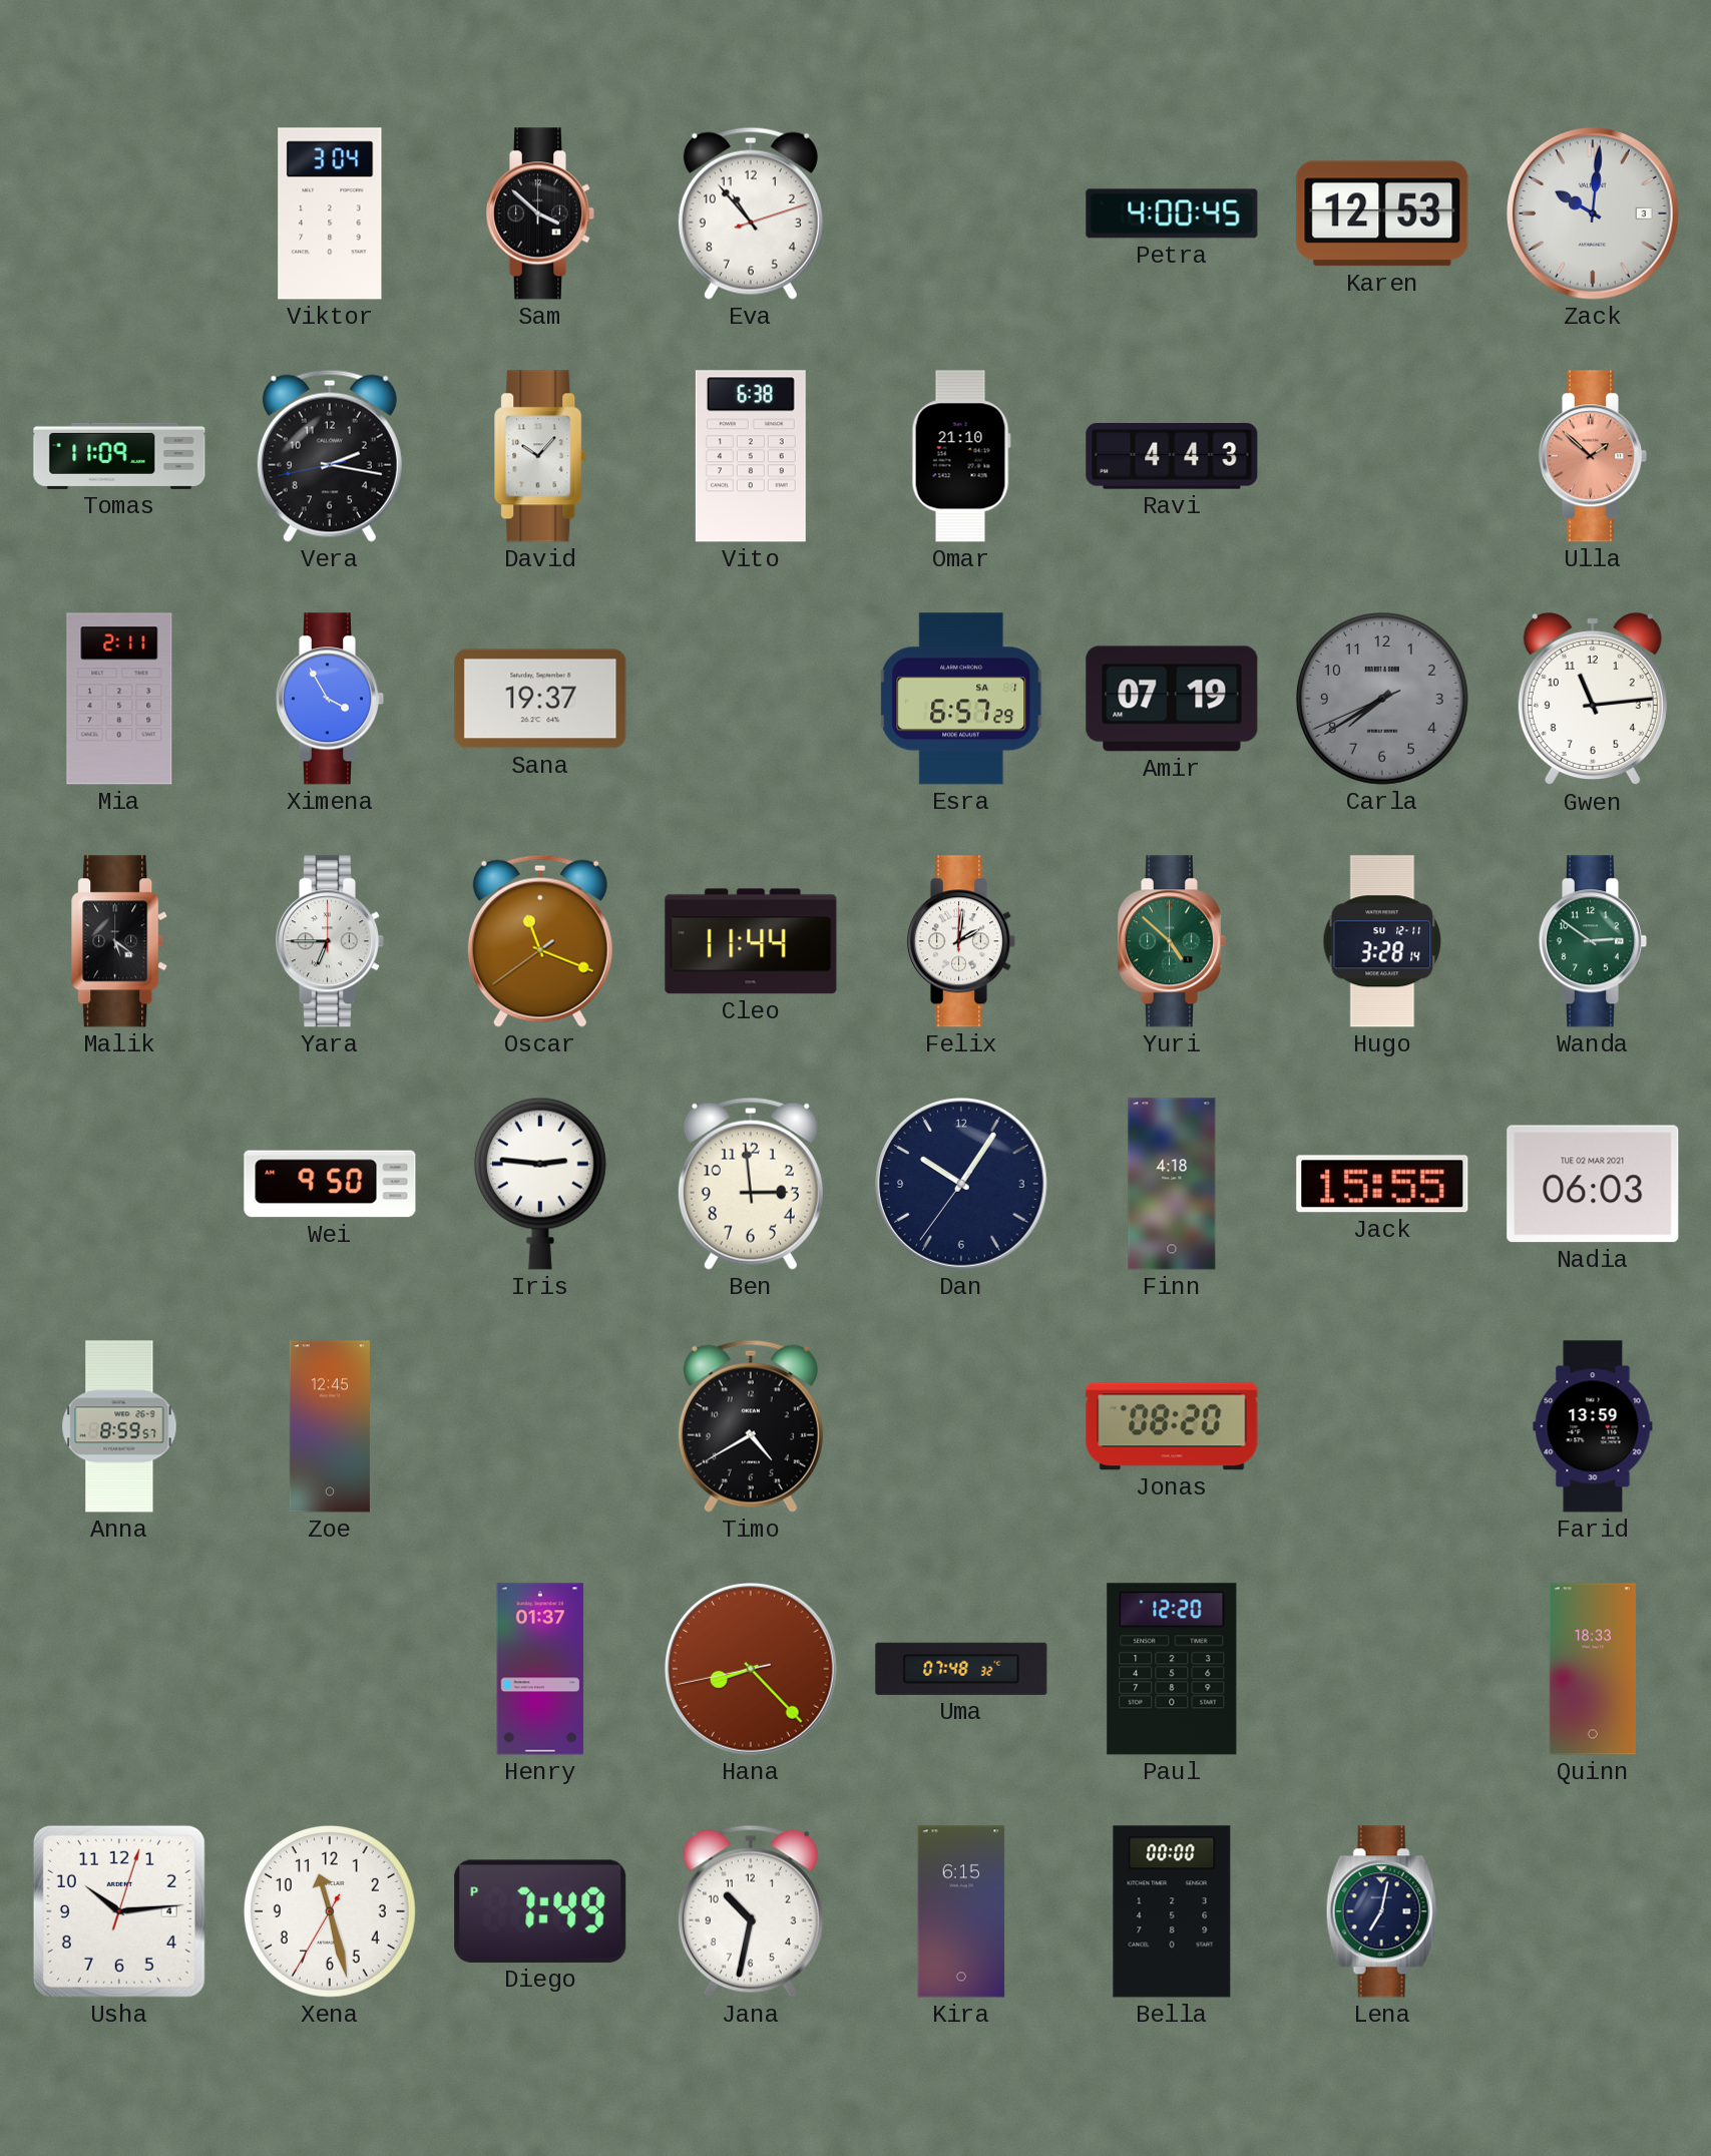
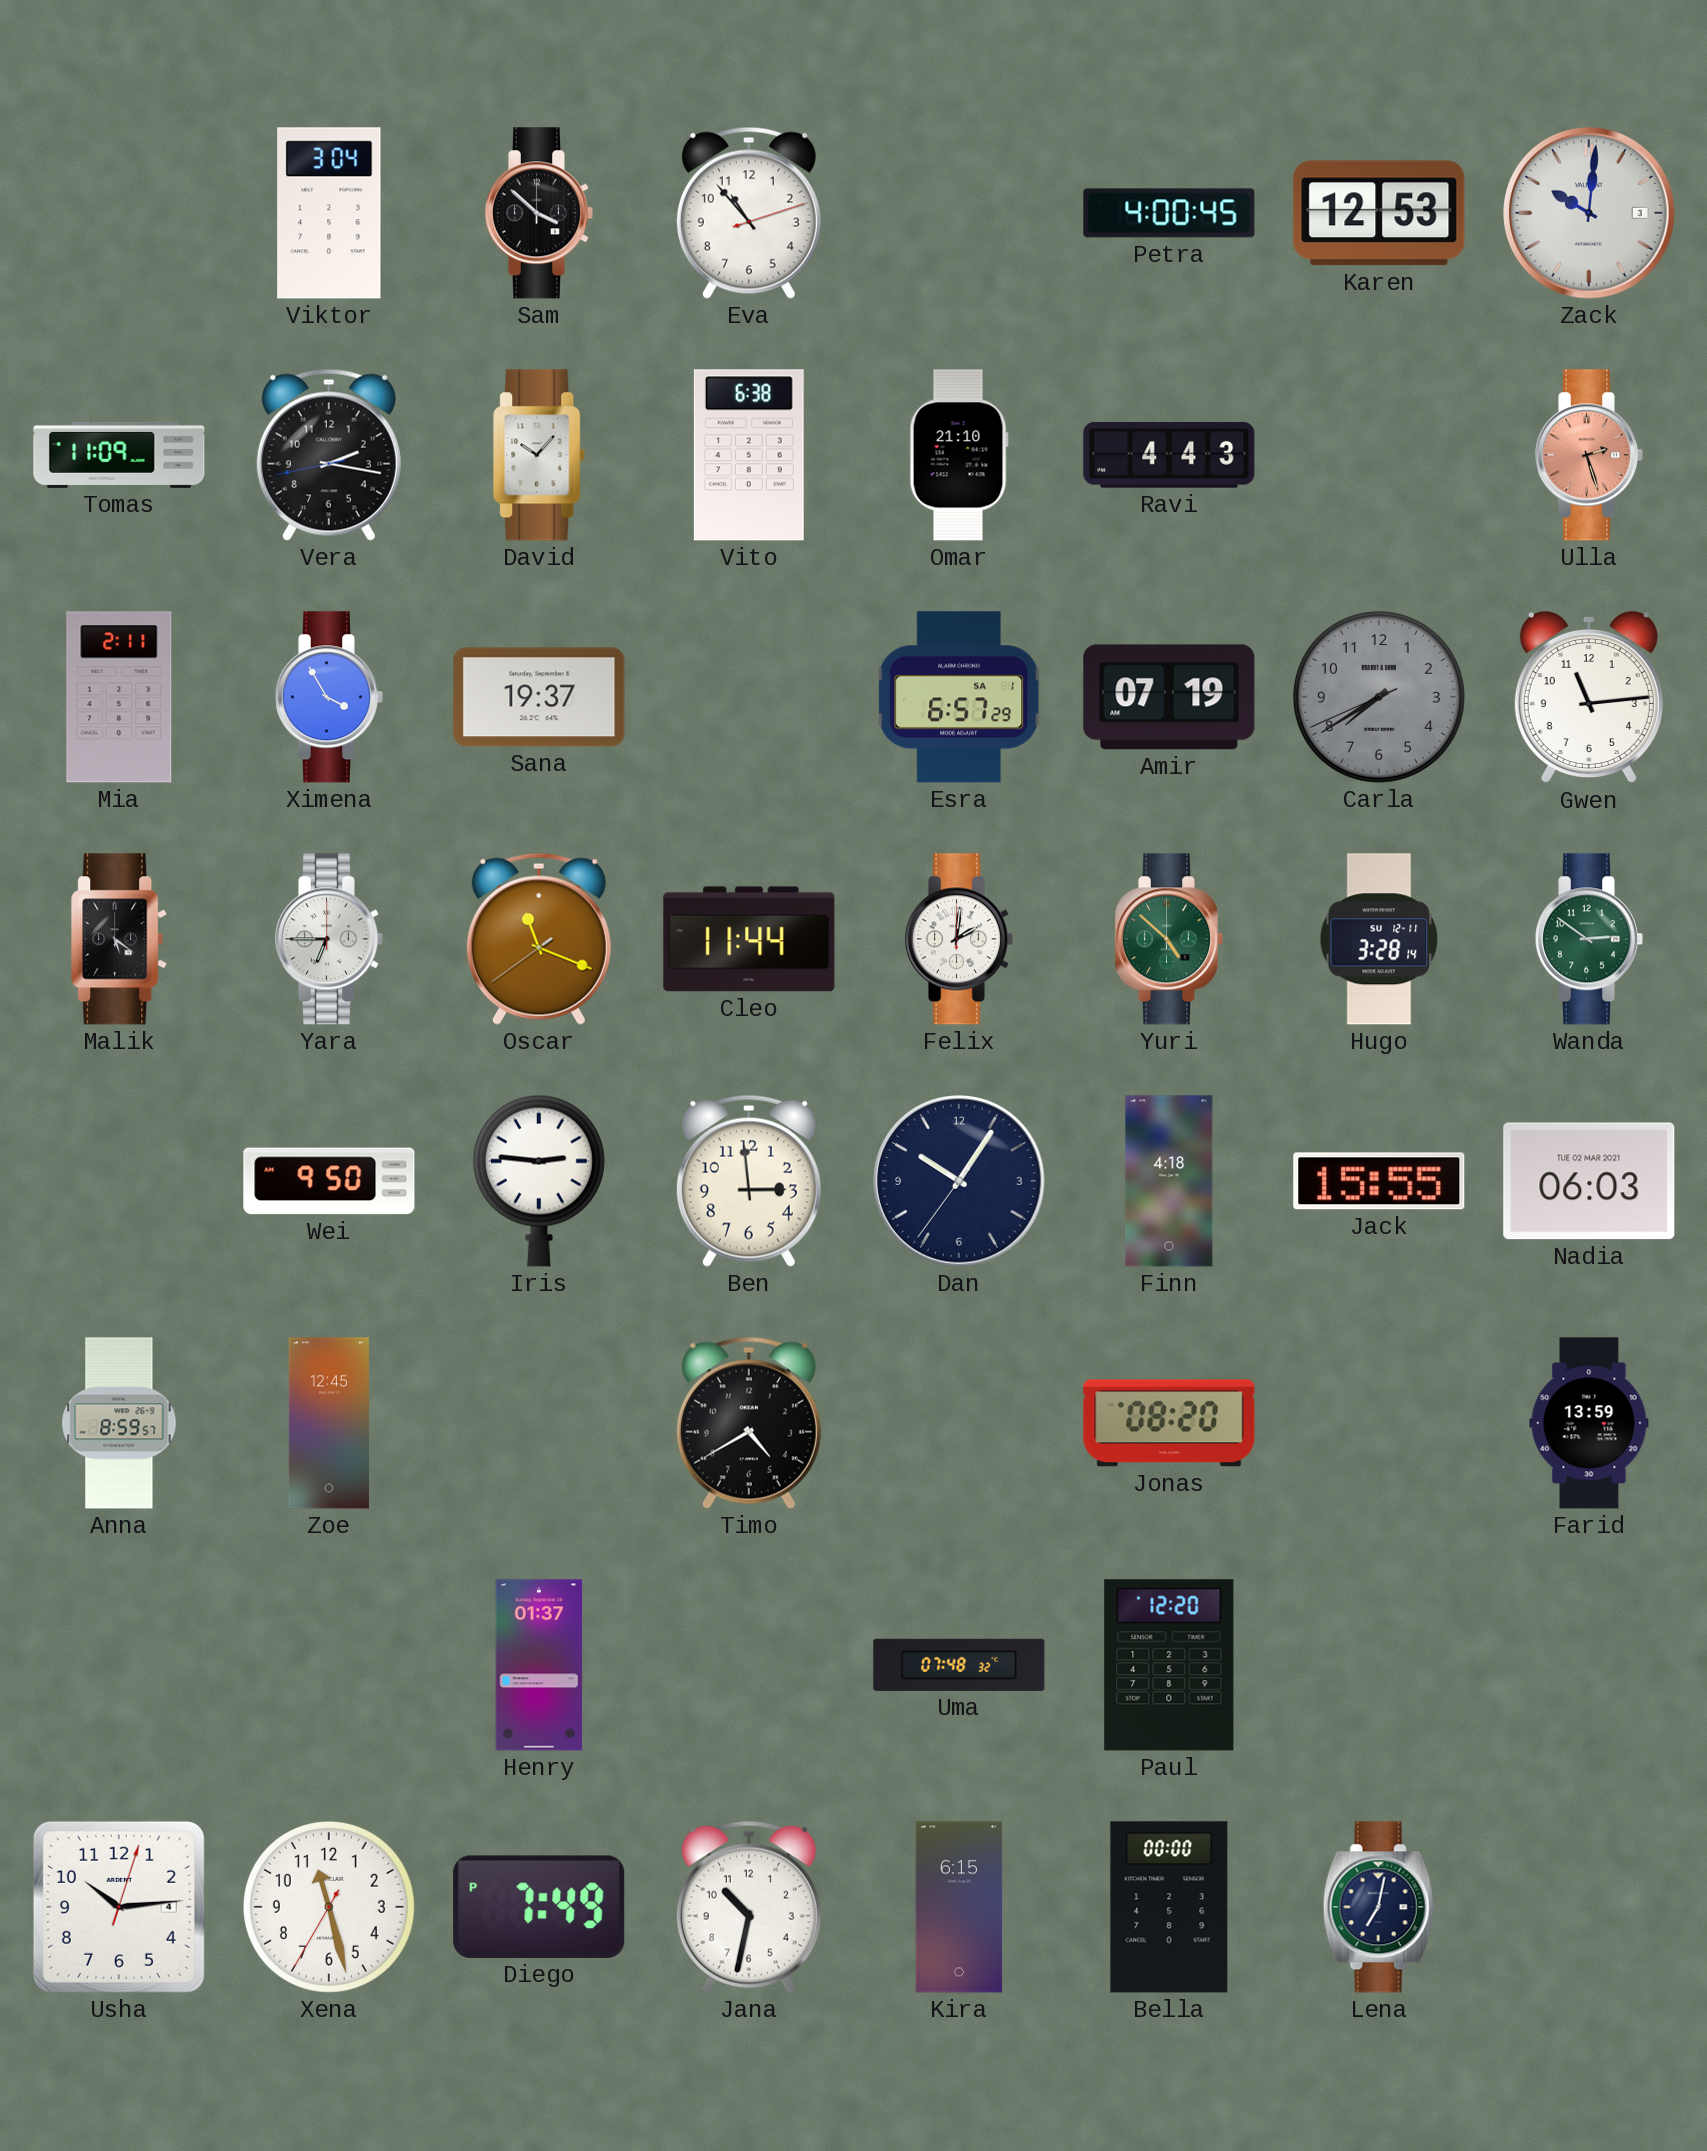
Ulla: 1:52 -> 2:27
Hana: 8:22 -> none
Quinn: 18:33 -> none
